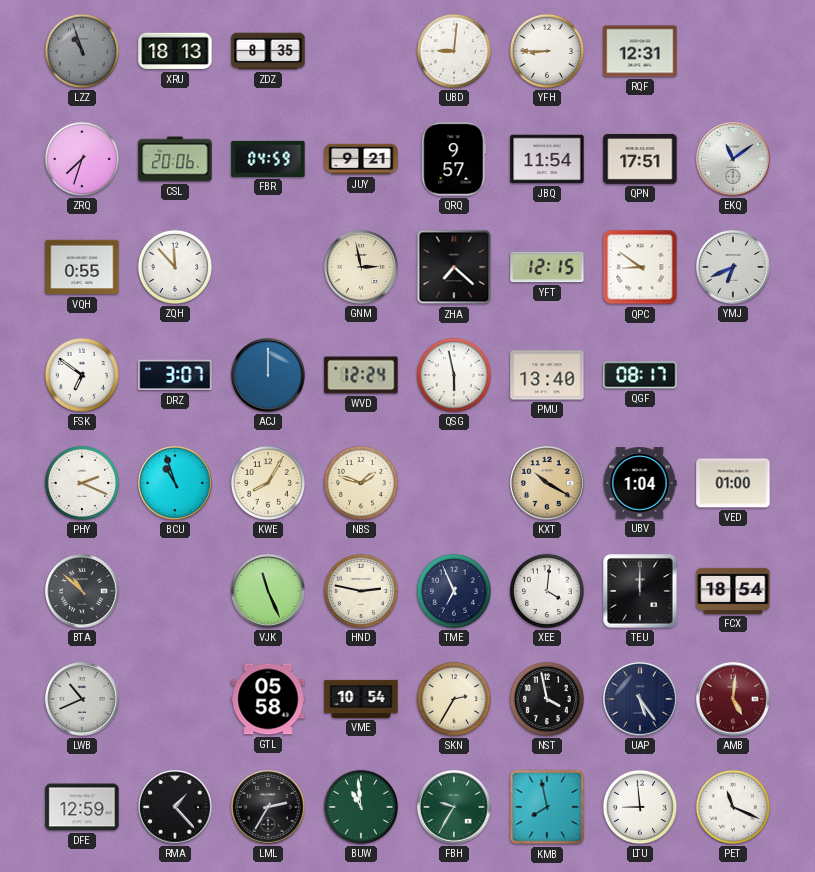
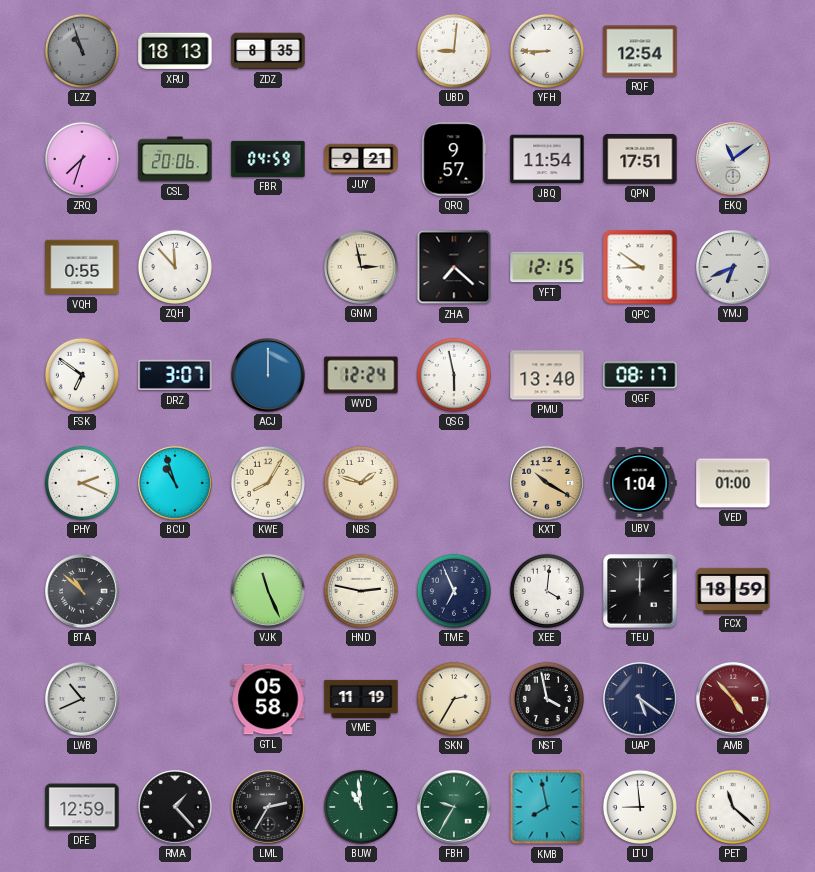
RQF: 12:31 -> 12:54
FCX: 18:54 -> 18:59
VME: 10:54 -> 11:19
UAP: 5:24 -> 5:21
AMB: 5:01 -> 4:53
PET: 11:19 -> 11:22
